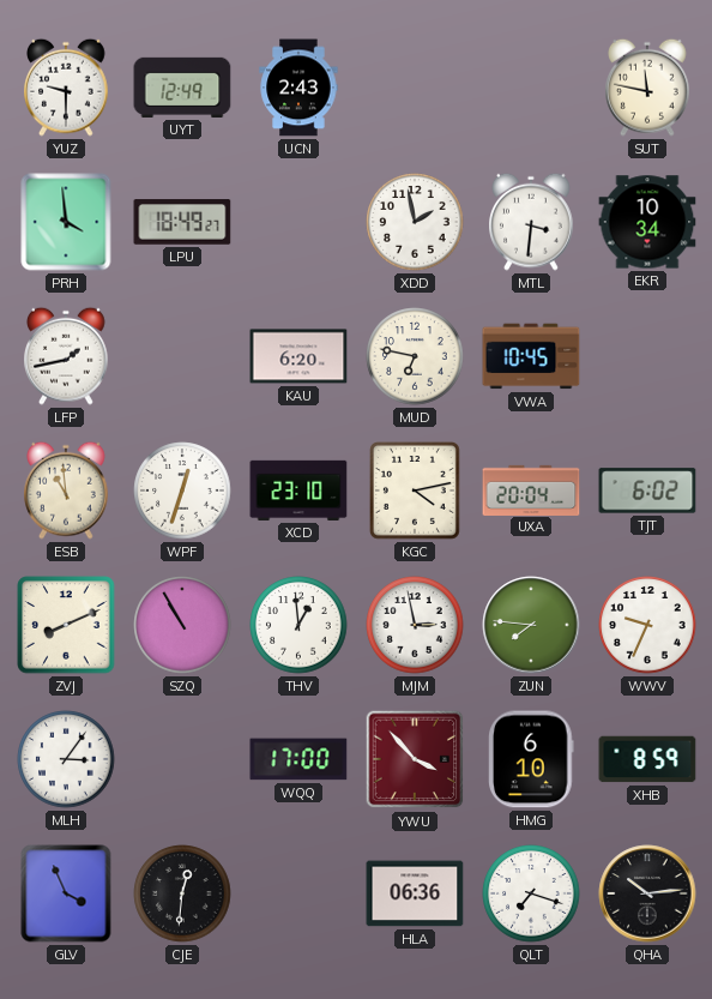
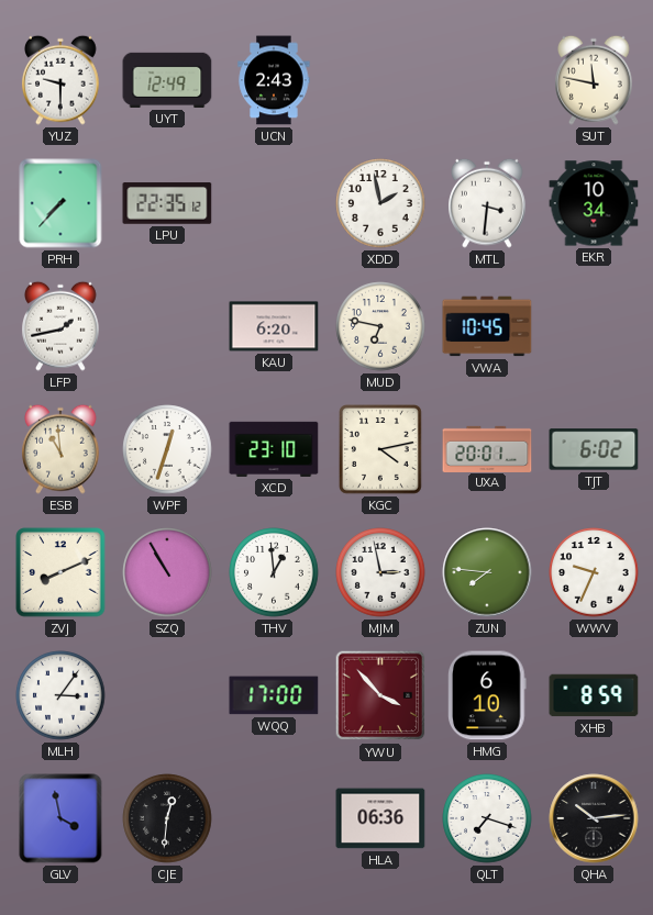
PRH: 3:59 -> 7:37
LPU: 18:49 -> 22:35
UXA: 20:04 -> 20:01
GLV: 3:56 -> 3:58
